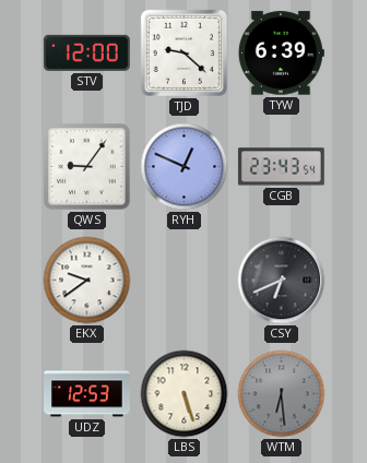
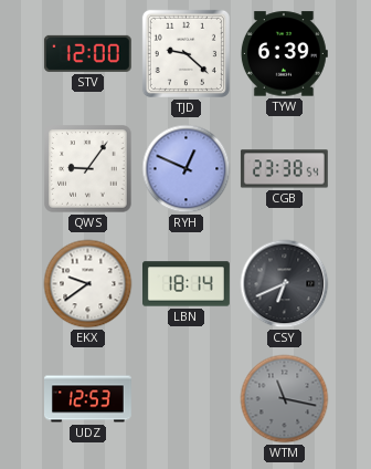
CGB: 23:43 -> 23:38
LBN: none -> 18:14
LBS: 5:27 -> none
WTM: 6:29 -> 11:17
